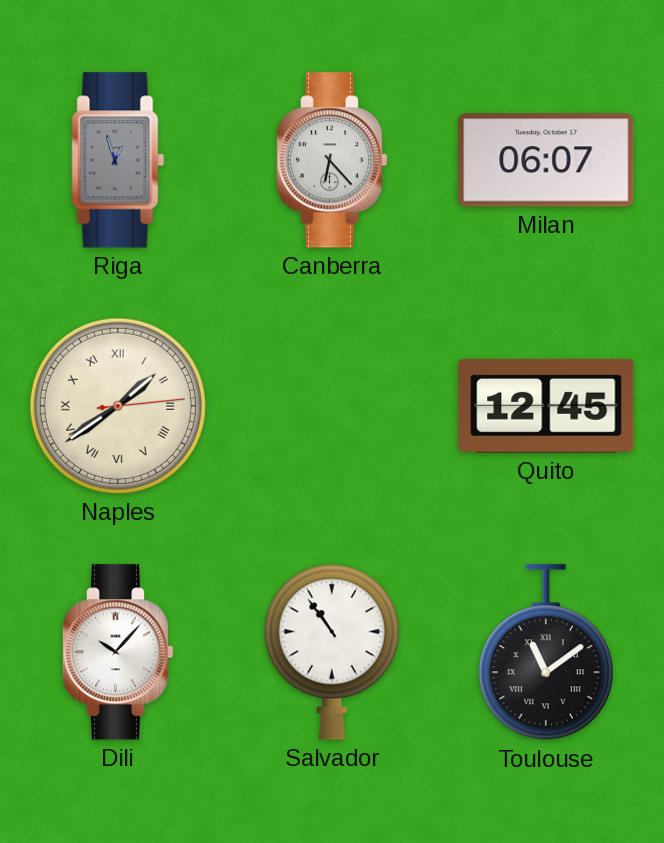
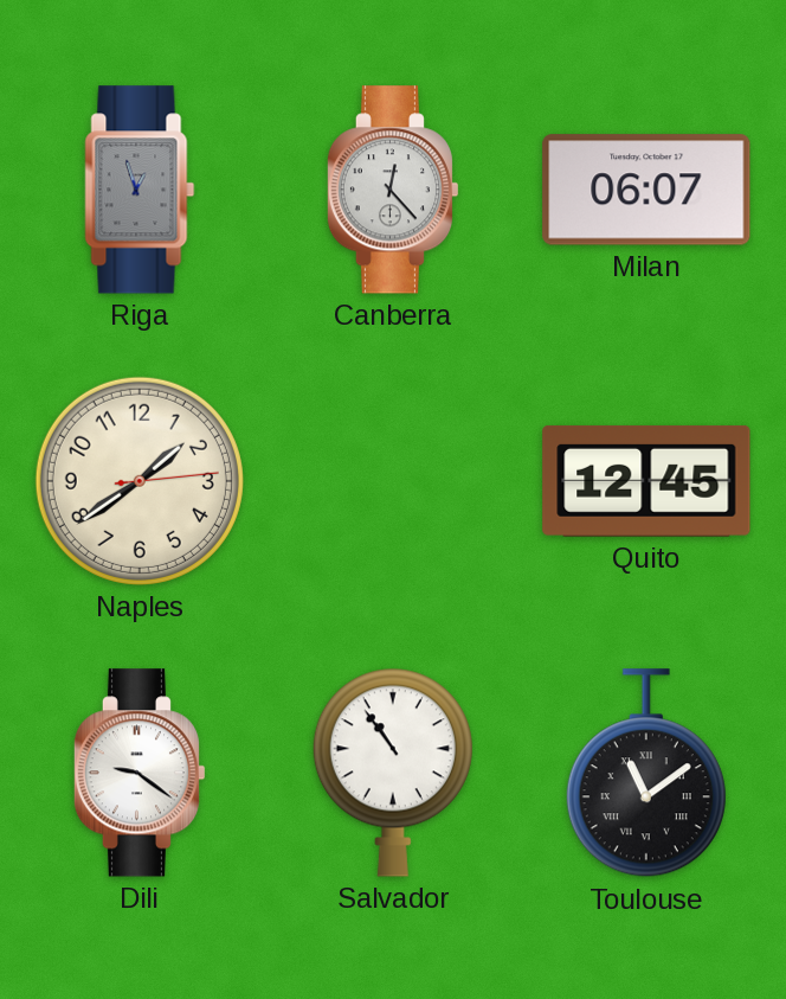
Canberra: 6:23 -> 12:23
Naples numerals: Roman -> Arabic
Dili: 10:07 -> 9:21
